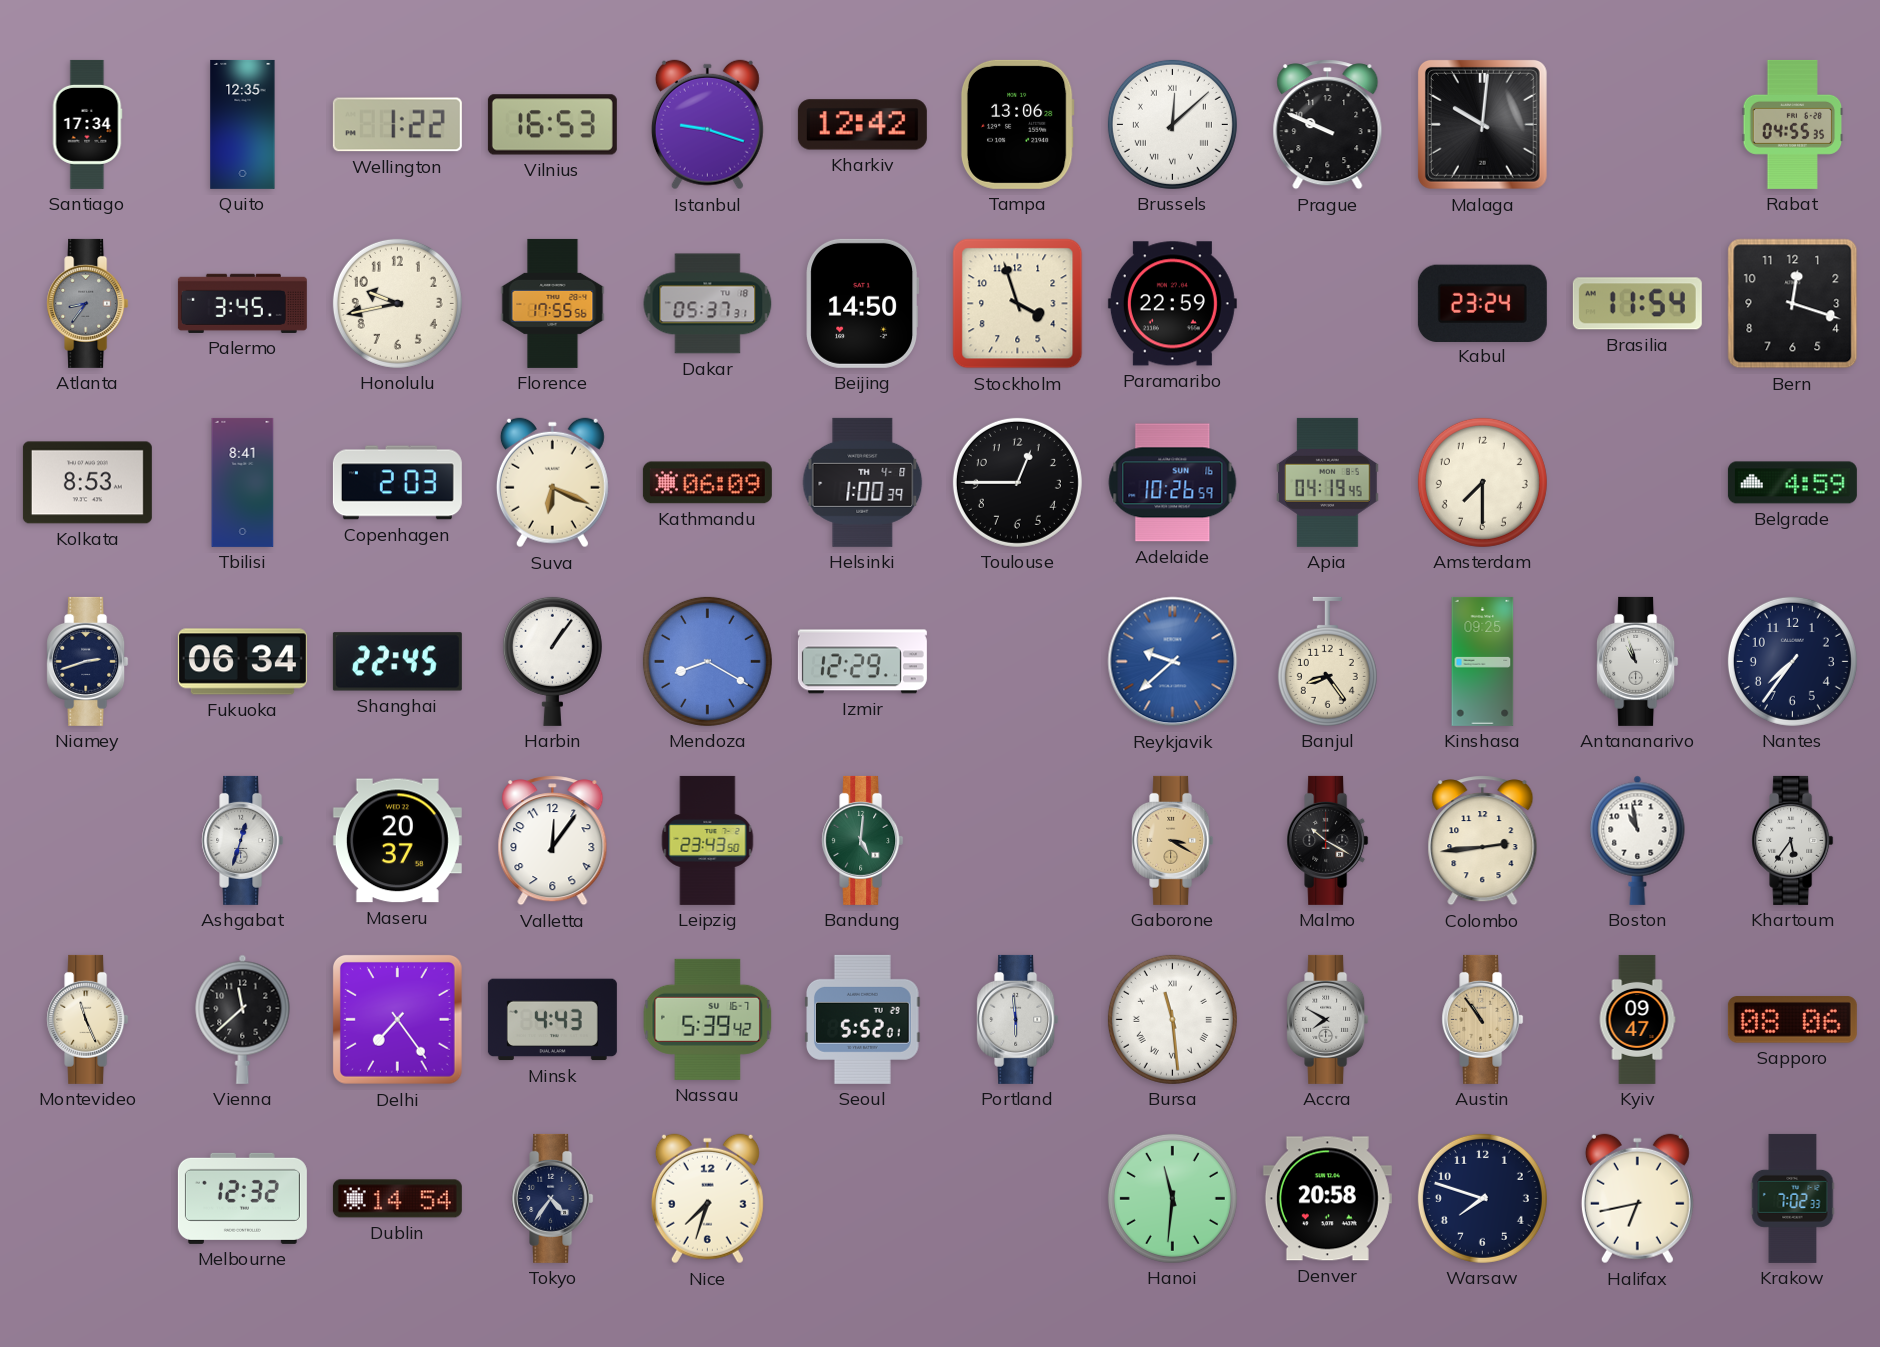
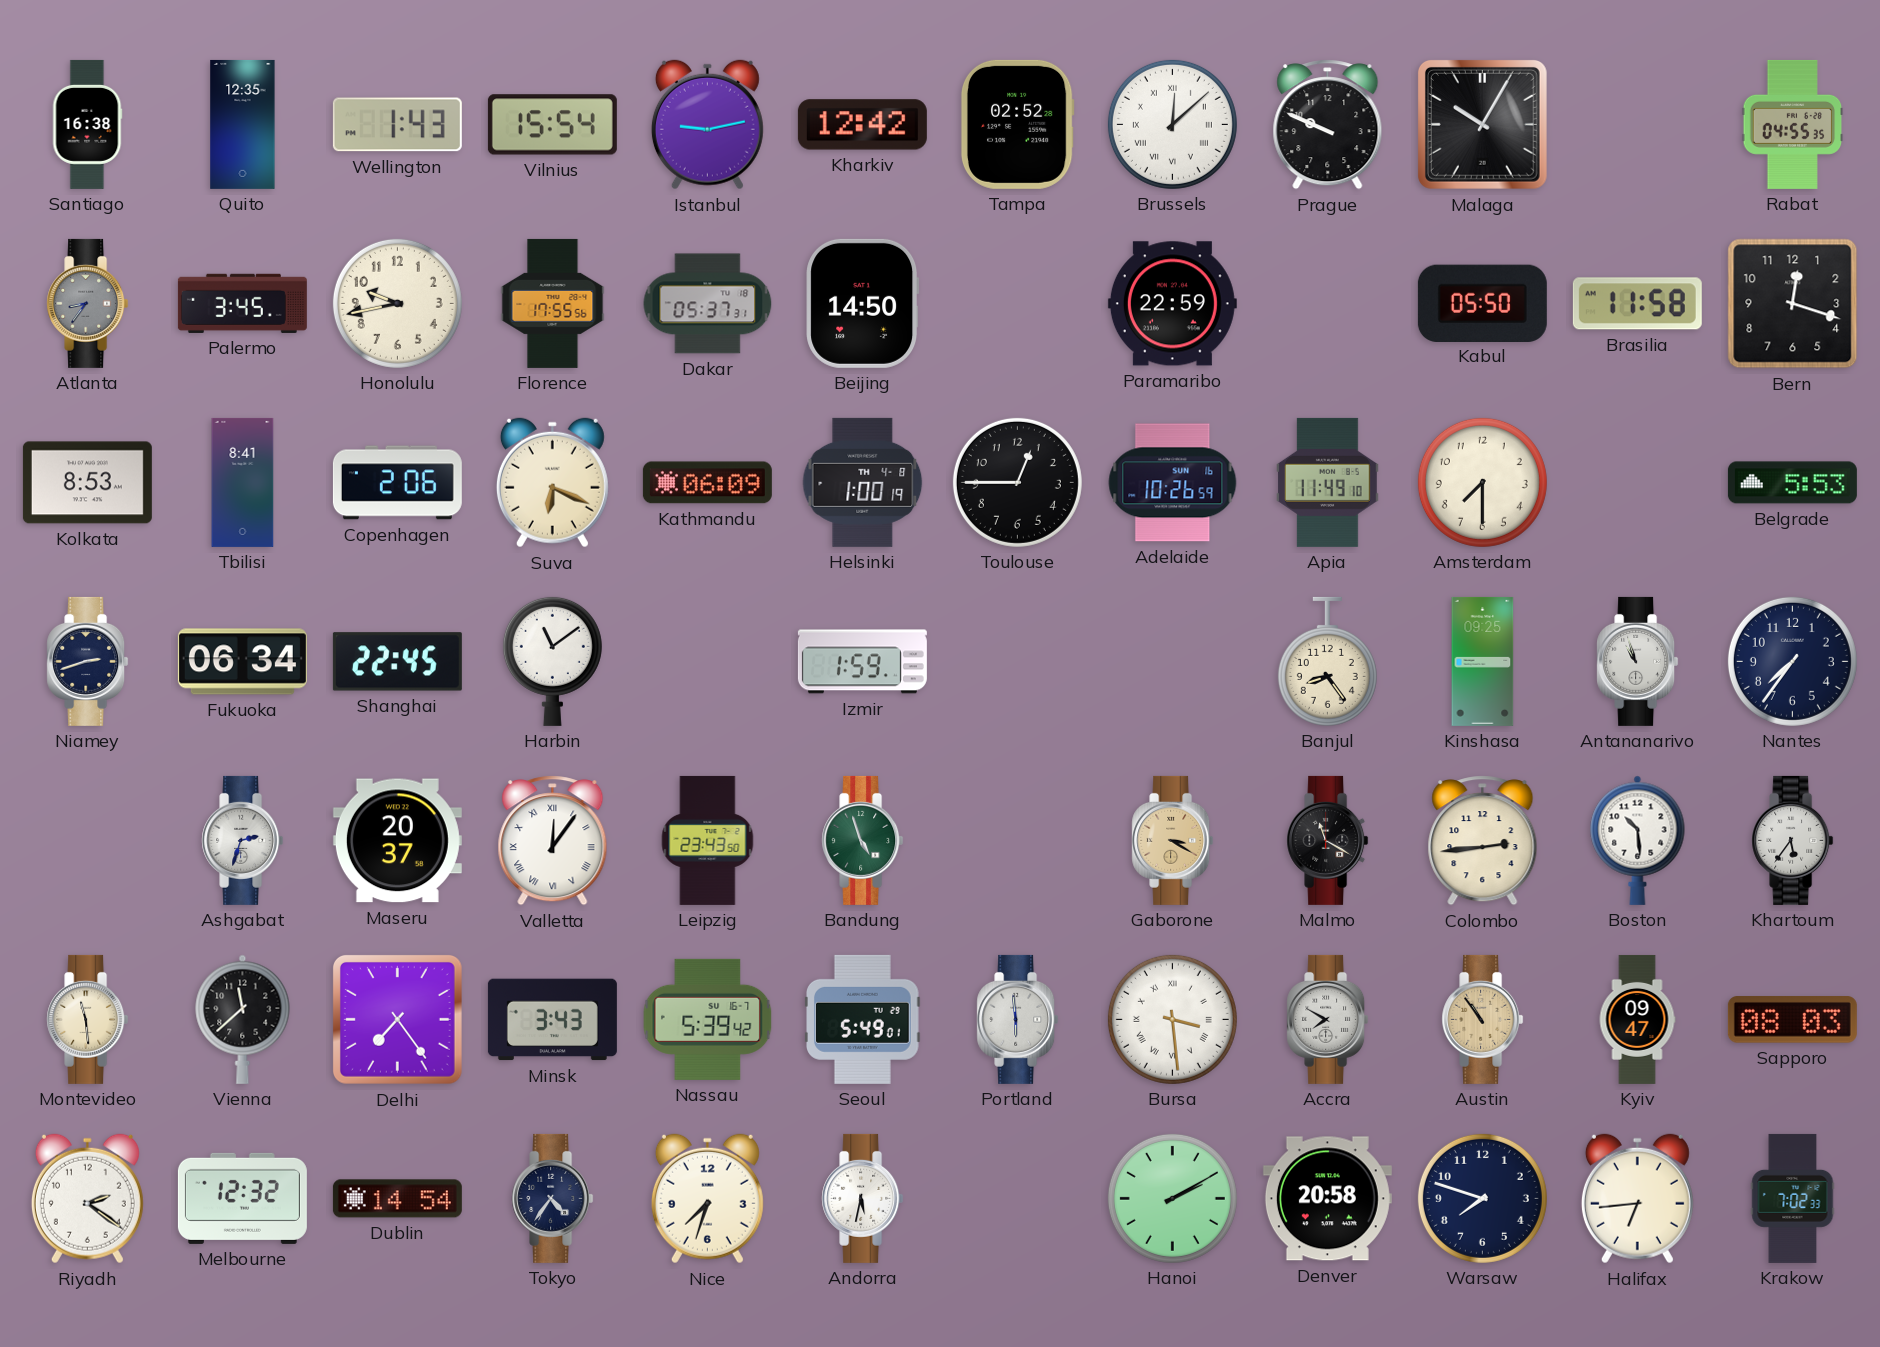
Santiago: 17:34 -> 16:38
Wellington: 1:22 -> 1:43
Vilnius: 16:53 -> 15:54
Istanbul: 9:18 -> 9:13
Tampa: 13:06 -> 02:52
Malaga: 10:01 -> 10:05
Stockholm: 3:57 -> none
Kabul: 23:24 -> 05:50
Brasilia: 11:54 -> 11:58
Copenhagen: 2:03 -> 2:06
Helsinki: 1:00:39 -> 1:00:19
Apia: 04:19 -> 11:49
Belgrade: 4:59 -> 5:53
Harbin: 1:06 -> 11:09
Mendoza: 8:20 -> none
Izmir: 12:29 -> 1:59
Reykjavik: 9:38 -> none
Ashgabat: 12:33 -> 2:33
Valletta numerals: Arabic -> Roman
Bandung: 5:01 -> 4:57
Malmo: 10:20 -> 11:20
Boston: 10:58 -> 10:29
Montevideo: 11:26 -> 11:29
Minsk: 4:43 -> 3:43
Seoul: 5:52 -> 5:49
Bursa: 11:29 -> 3:29
Sapporo: 08:06 -> 08:03
Riyadh: none -> 2:21
Andorra: none -> 5:32
Hanoi: 11:31 -> 2:10
Halifax: 6:43 -> 6:44
